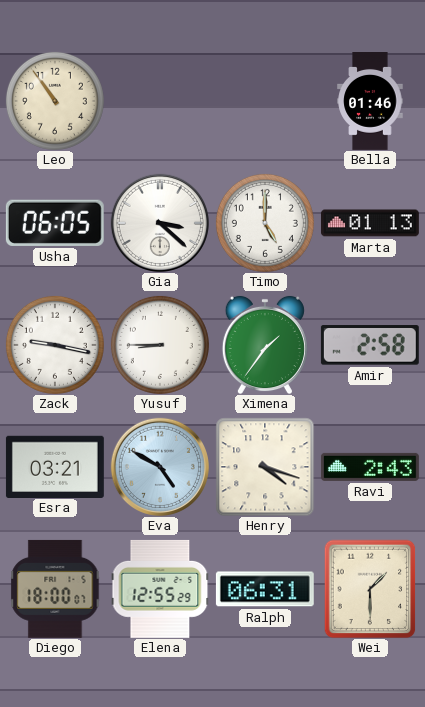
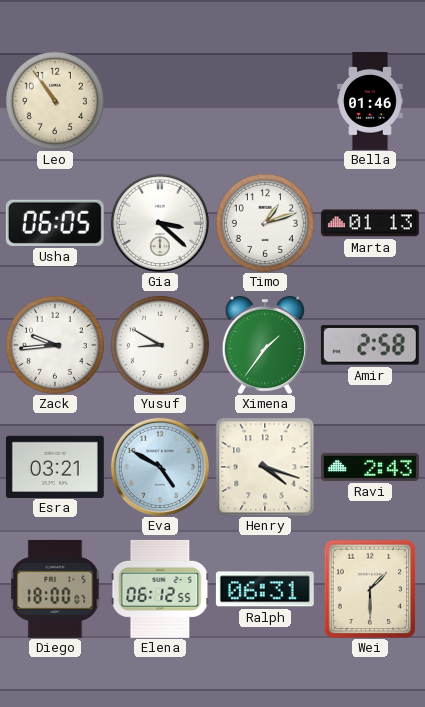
Timo: 5:00 -> 1:12
Zack: 9:17 -> 9:44
Yusuf: 8:45 -> 8:50
Elena: 12:55 -> 06:12
